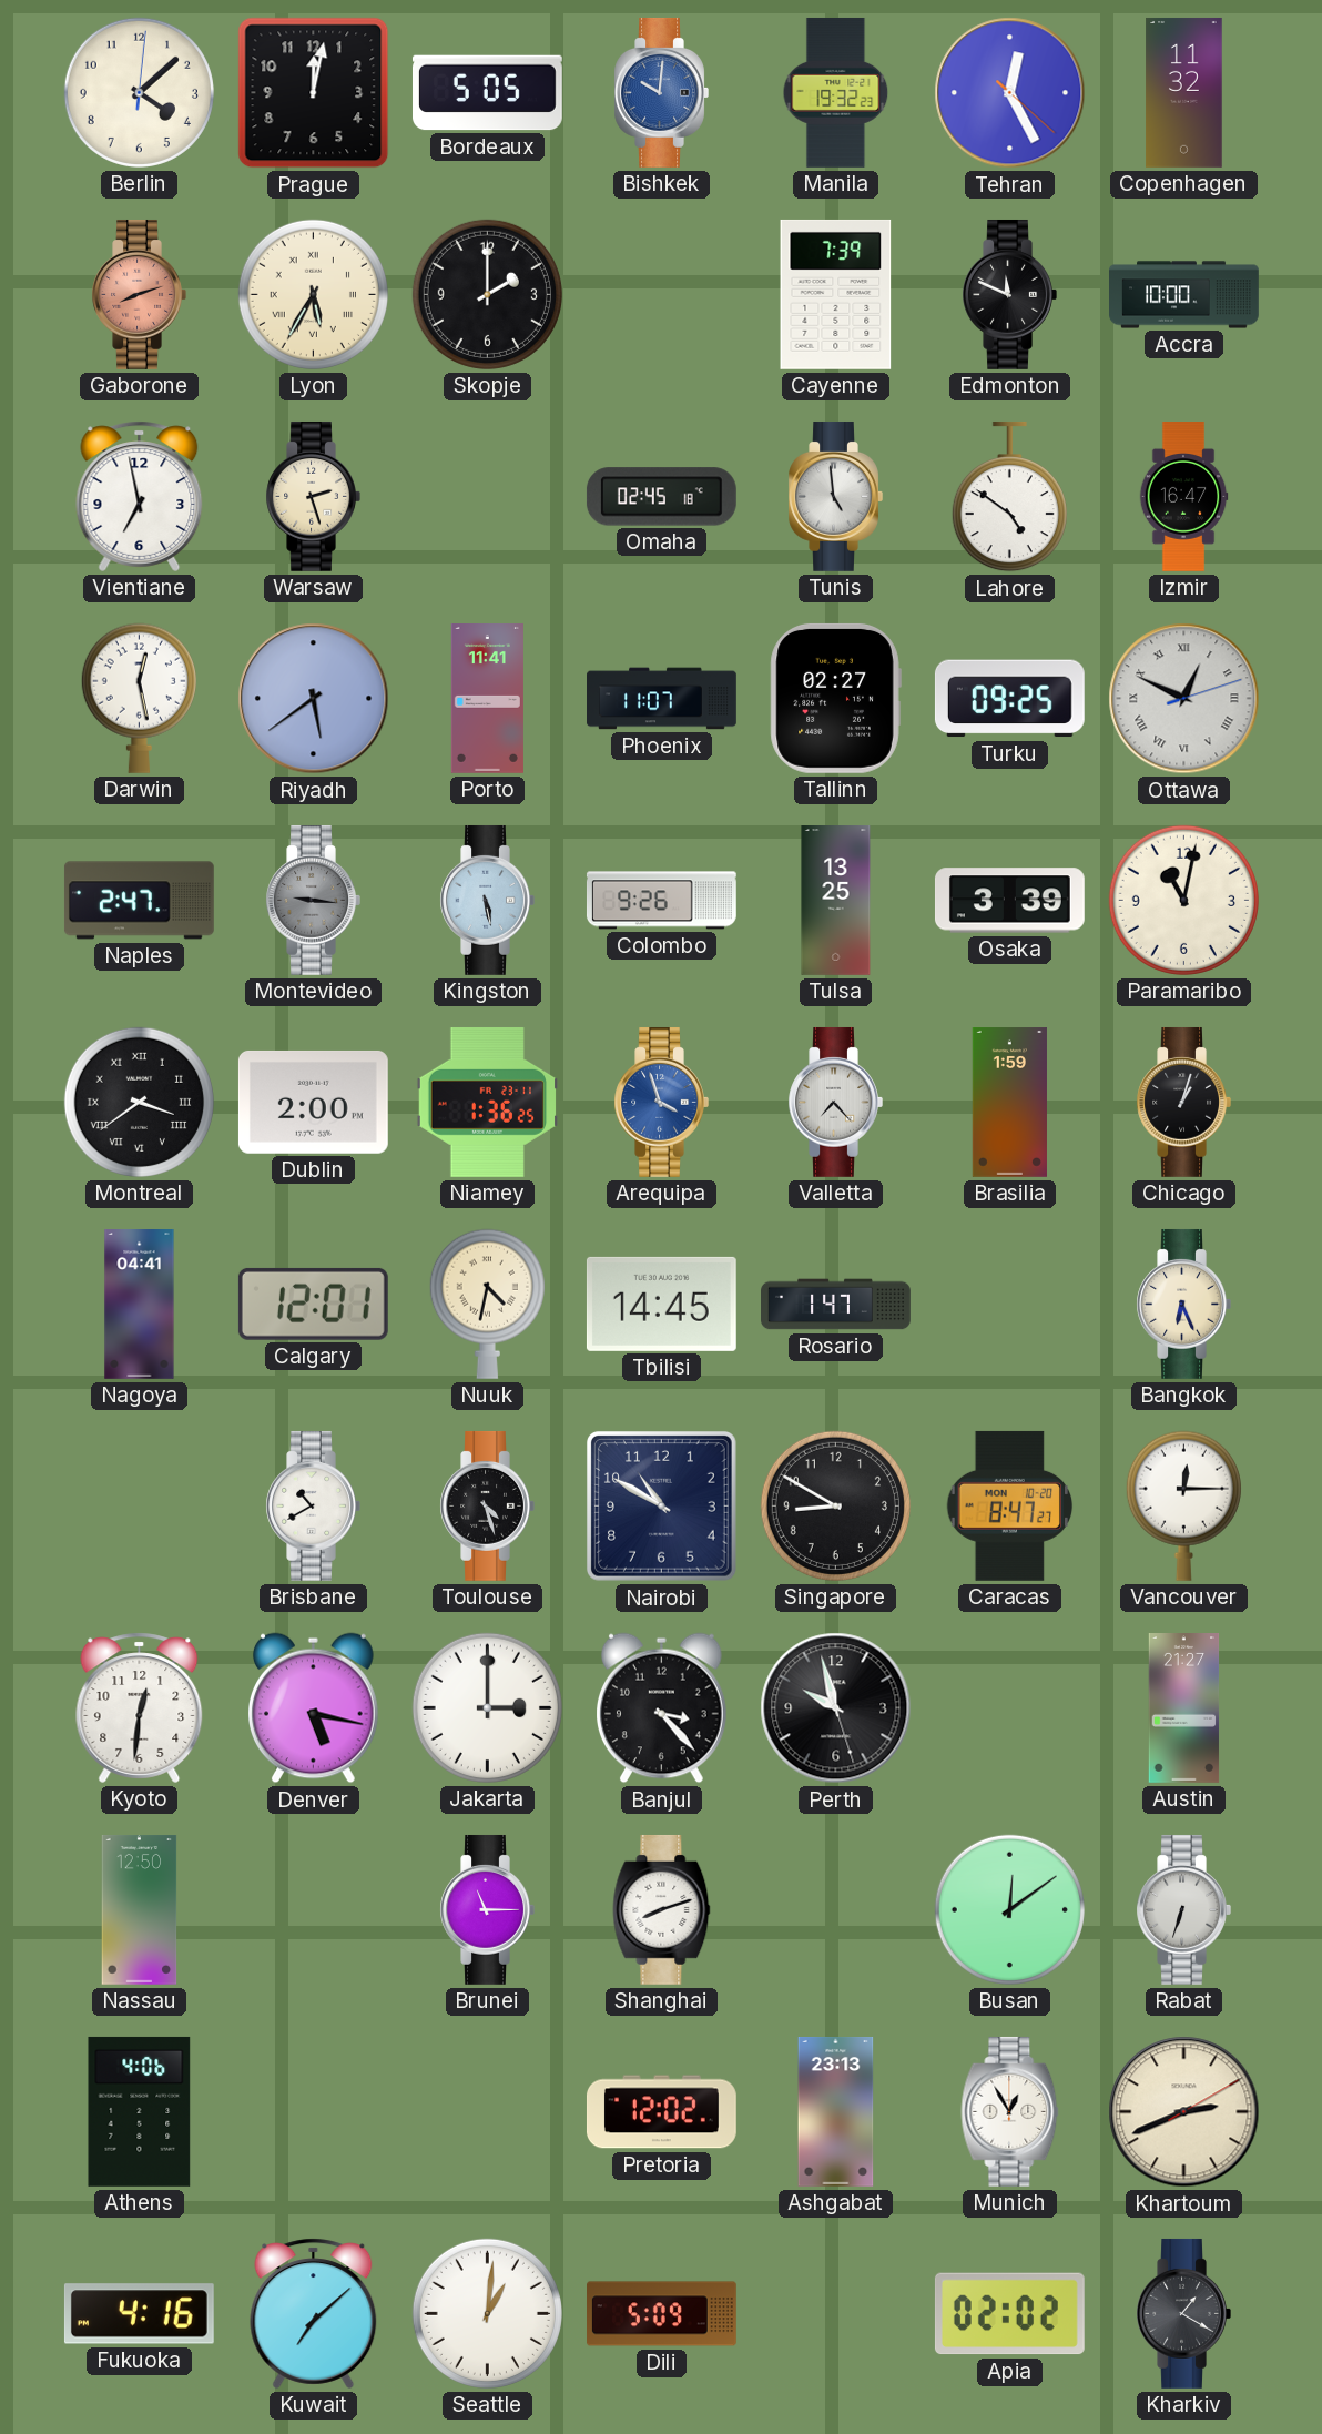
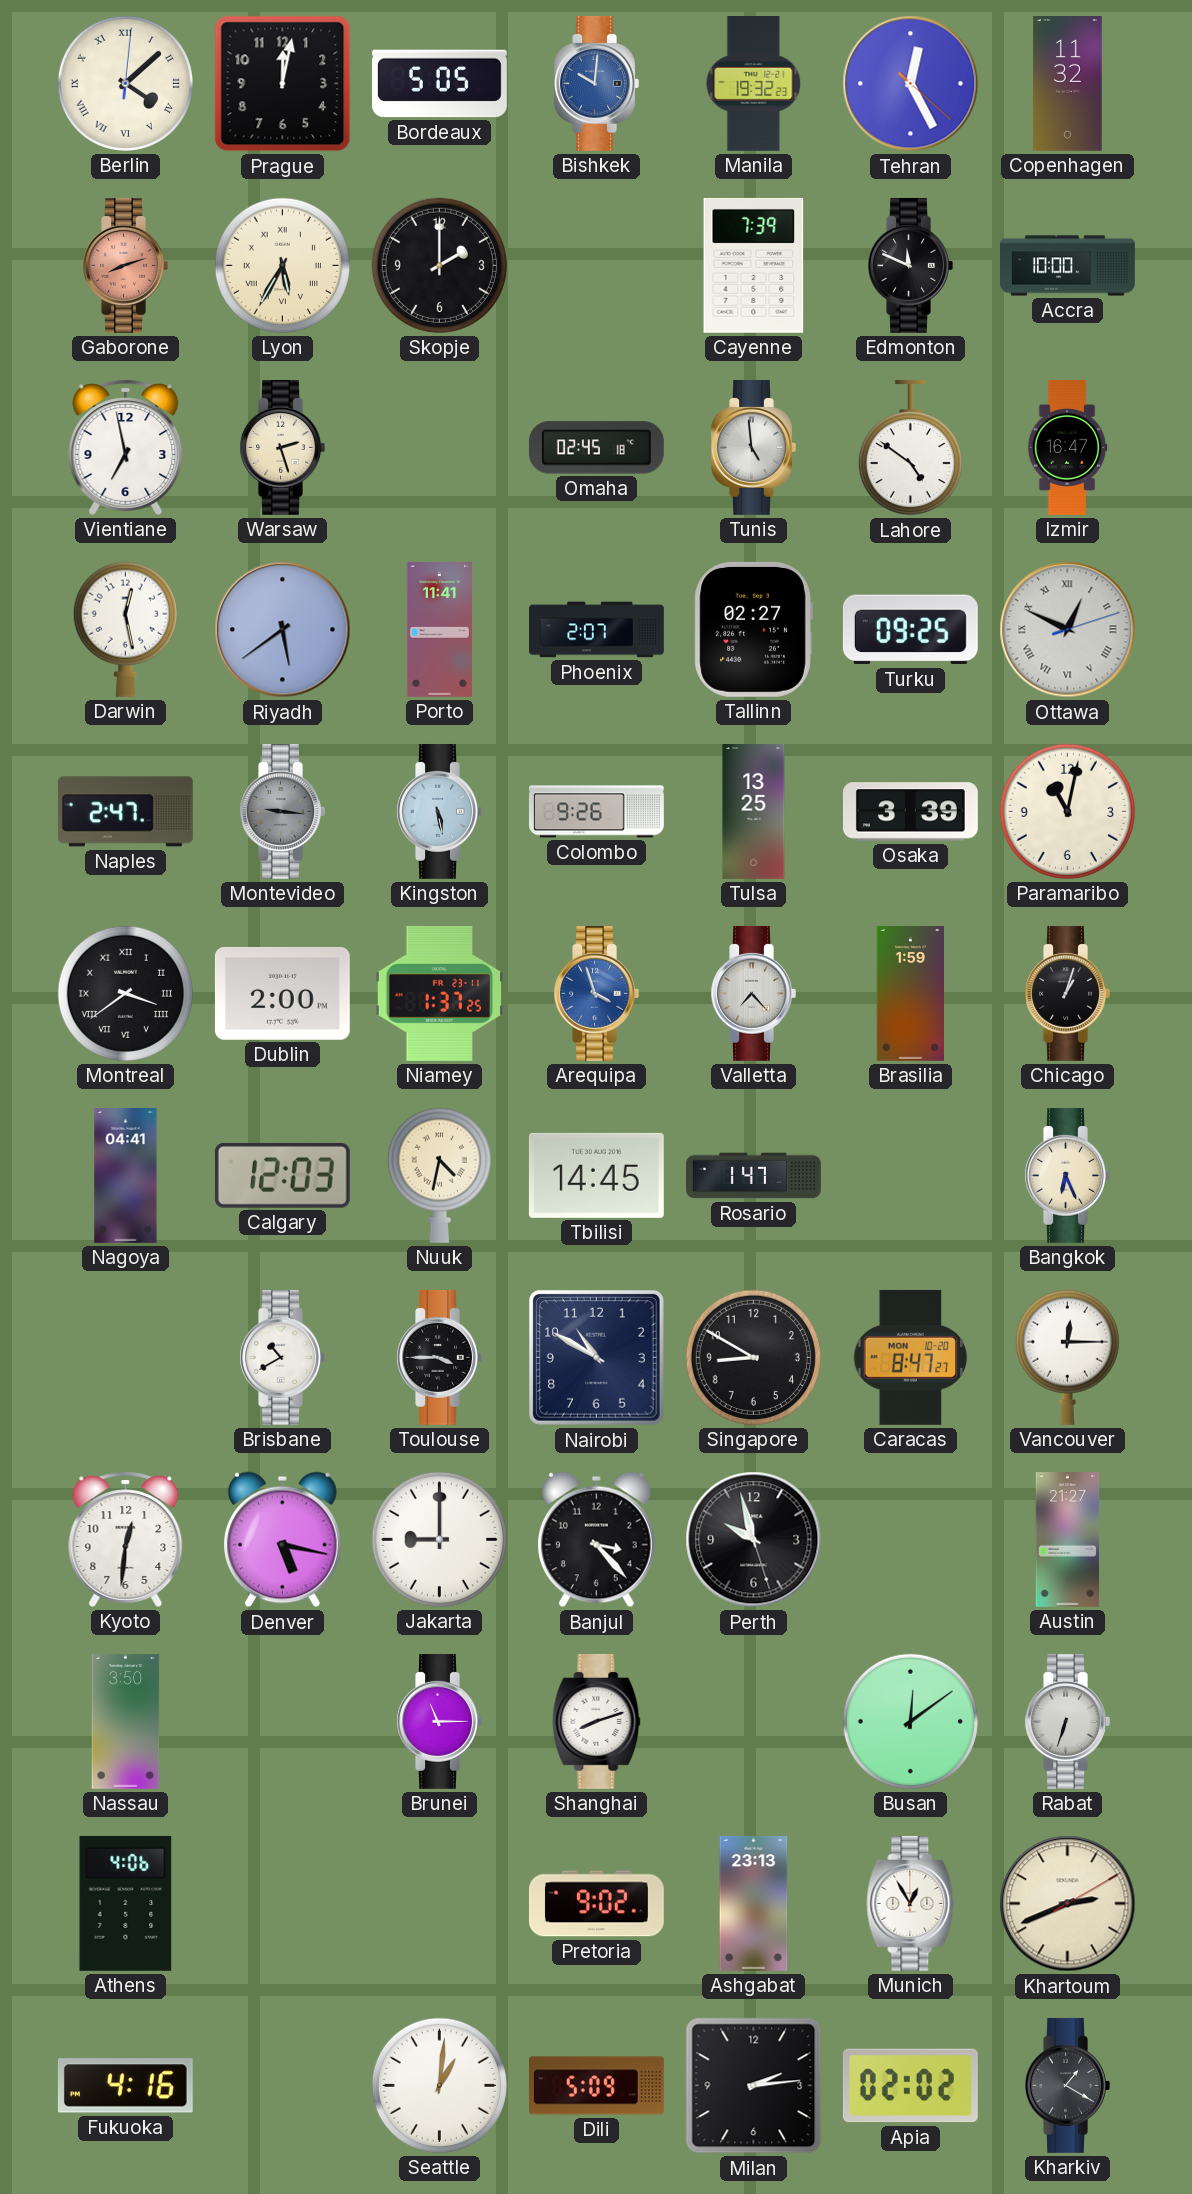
Berlin numerals: Arabic -> Roman
Phoenix: 11:07 -> 2:07
Niamey: 1:36 -> 1:37
Calgary: 12:01 -> 12:03
Toulouse: 4:27 -> 3:45
Jakarta: 3:00 -> 9:00
Nassau: 12:50 -> 3:50
Pretoria: 12:02 -> 9:02
Kuwait: 7:08 -> none
Milan: none -> 2:14
